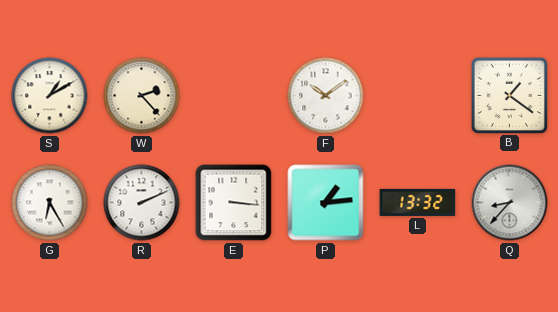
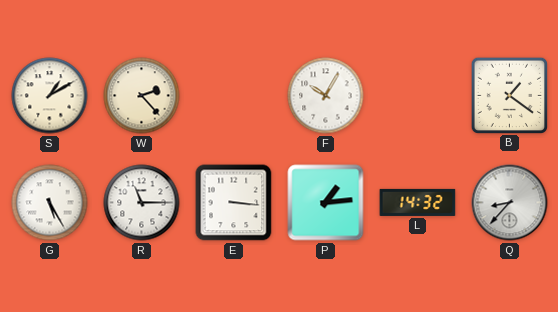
F: 10:09 -> 10:05
G: 6:25 -> 5:25
R: 2:11 -> 11:15
L: 13:32 -> 14:32
